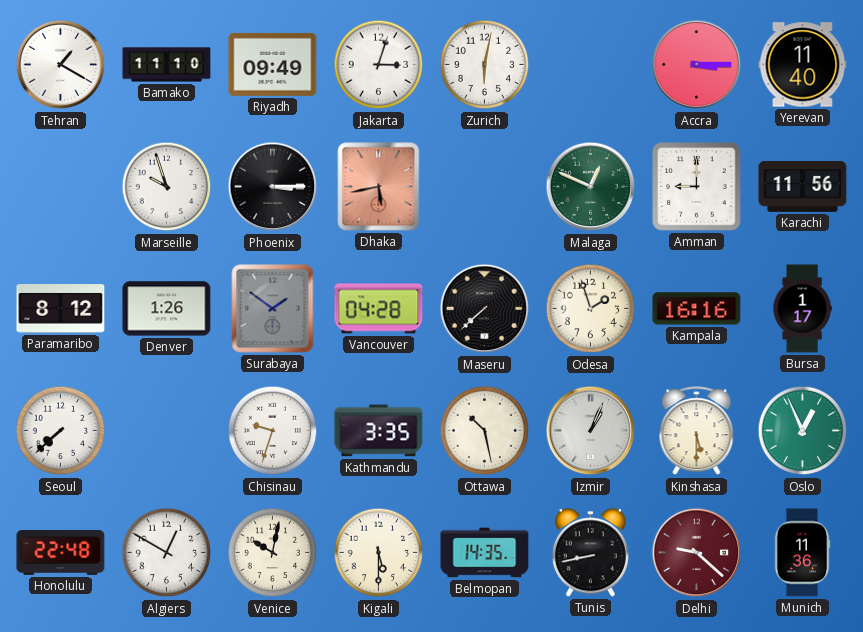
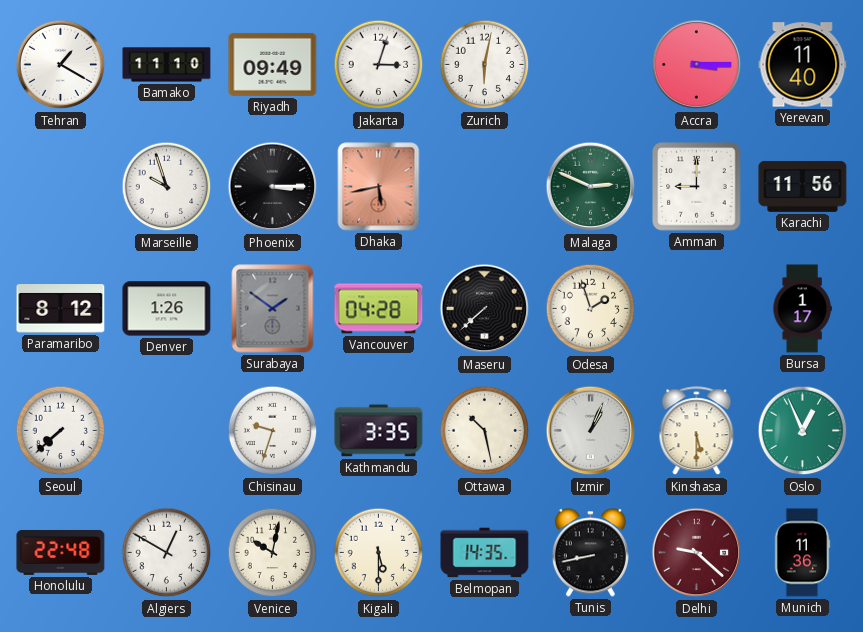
Malaga: 12:49 -> 2:49
Kampala: 16:16 -> none
